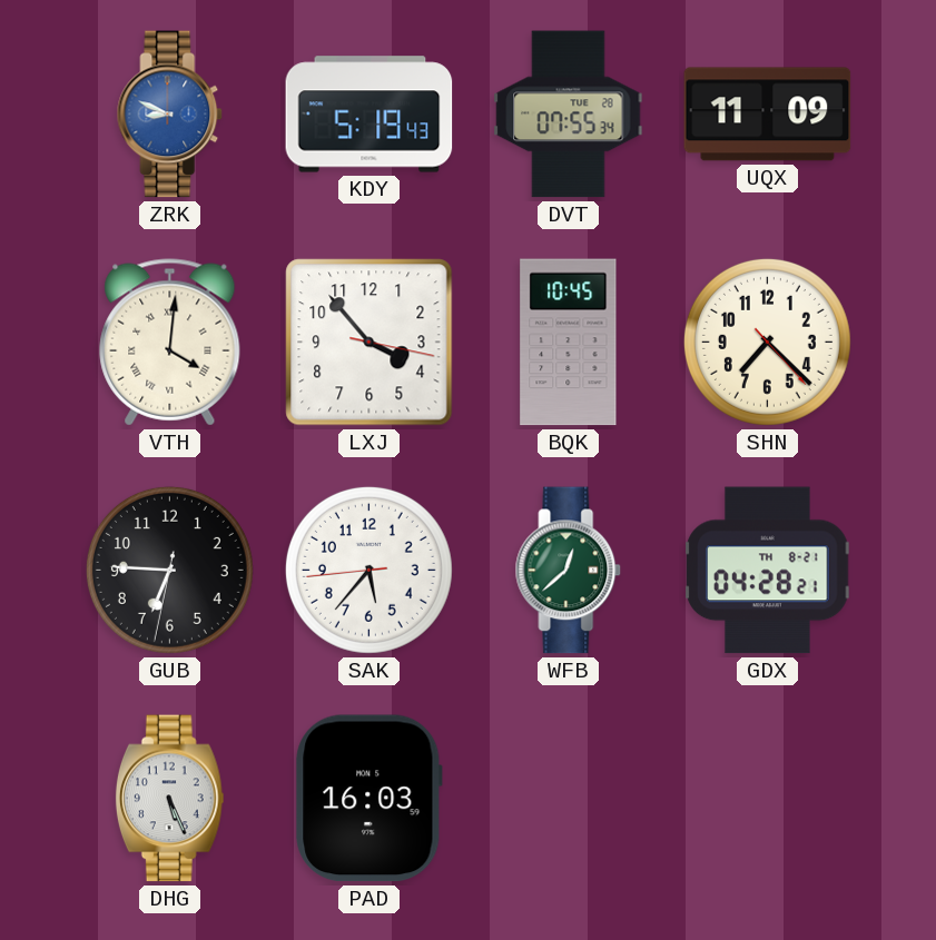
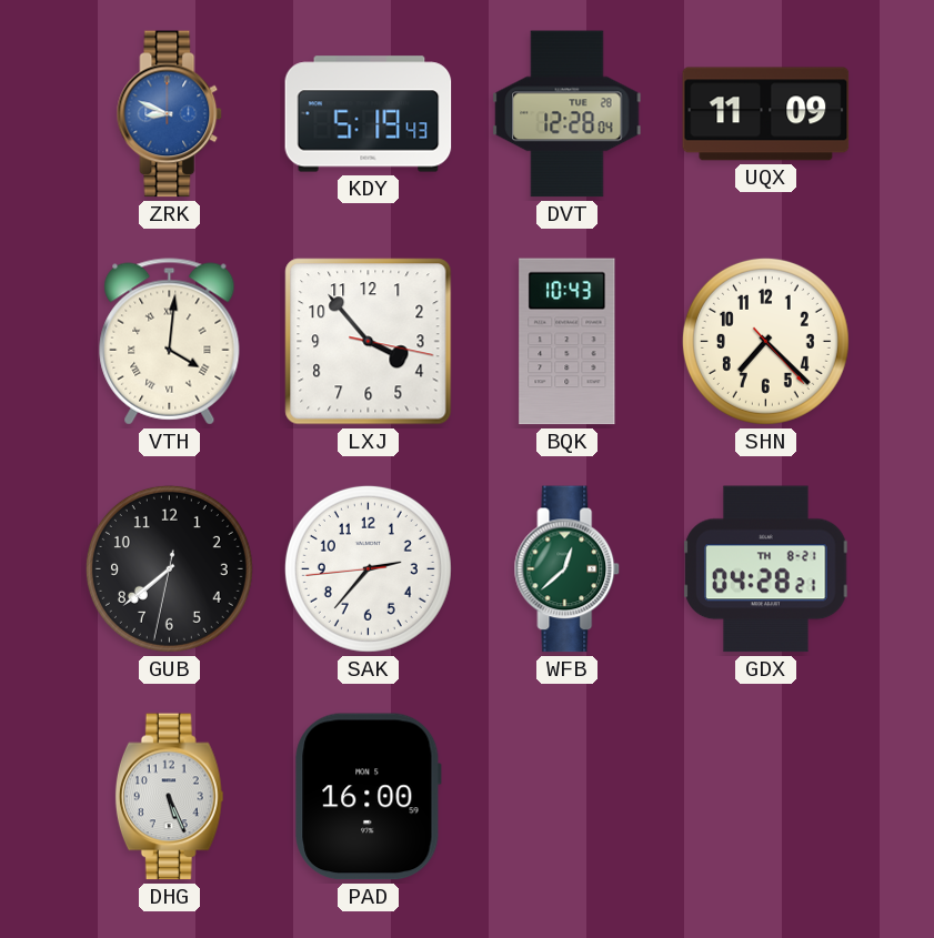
DVT: 07:55 -> 12:28
BQK: 10:45 -> 10:43
GUB: 6:45 -> 7:38
SAK: 5:36 -> 2:36
PAD: 16:03 -> 16:00
